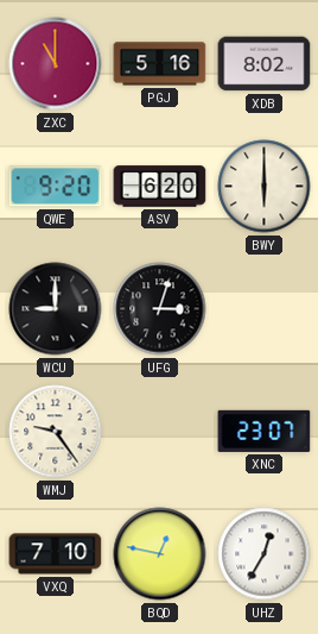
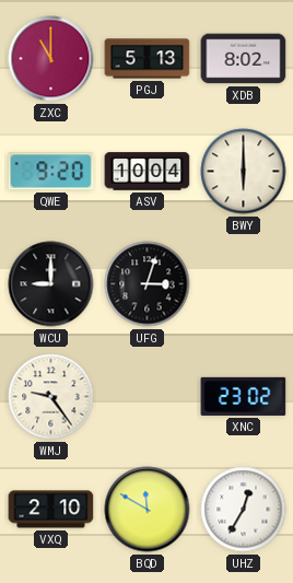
PGJ: 5:16 -> 5:13
ASV: 6:20 -> 10:04
XNC: 23:07 -> 23:02
VXQ: 7:10 -> 2:10
BQD: 12:47 -> 11:50
